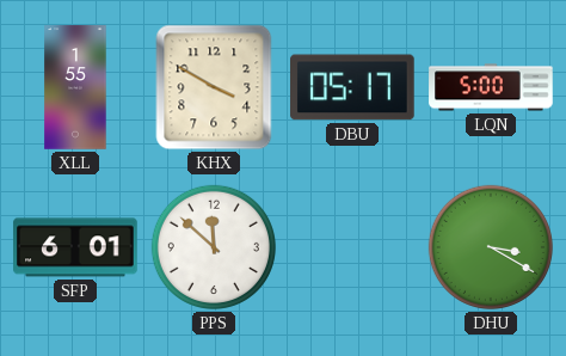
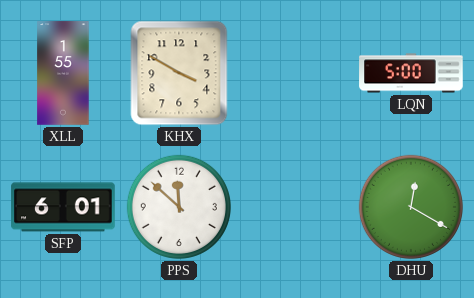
DBU: 05:17 -> none
DHU: 3:20 -> 12:20
